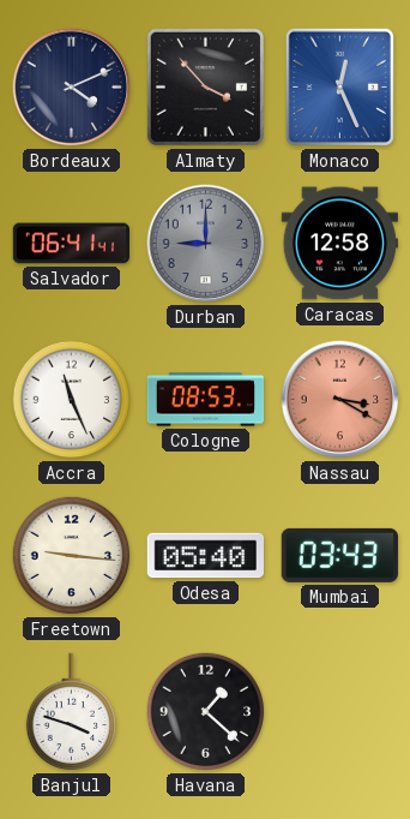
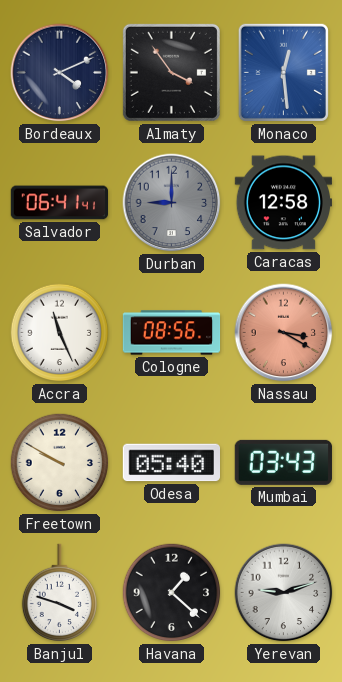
Almaty: 3:53 -> 3:54
Monaco: 12:26 -> 12:29
Cologne: 08:53 -> 08:56
Freetown: 9:16 -> 9:50
Yerevan: none -> 9:12
